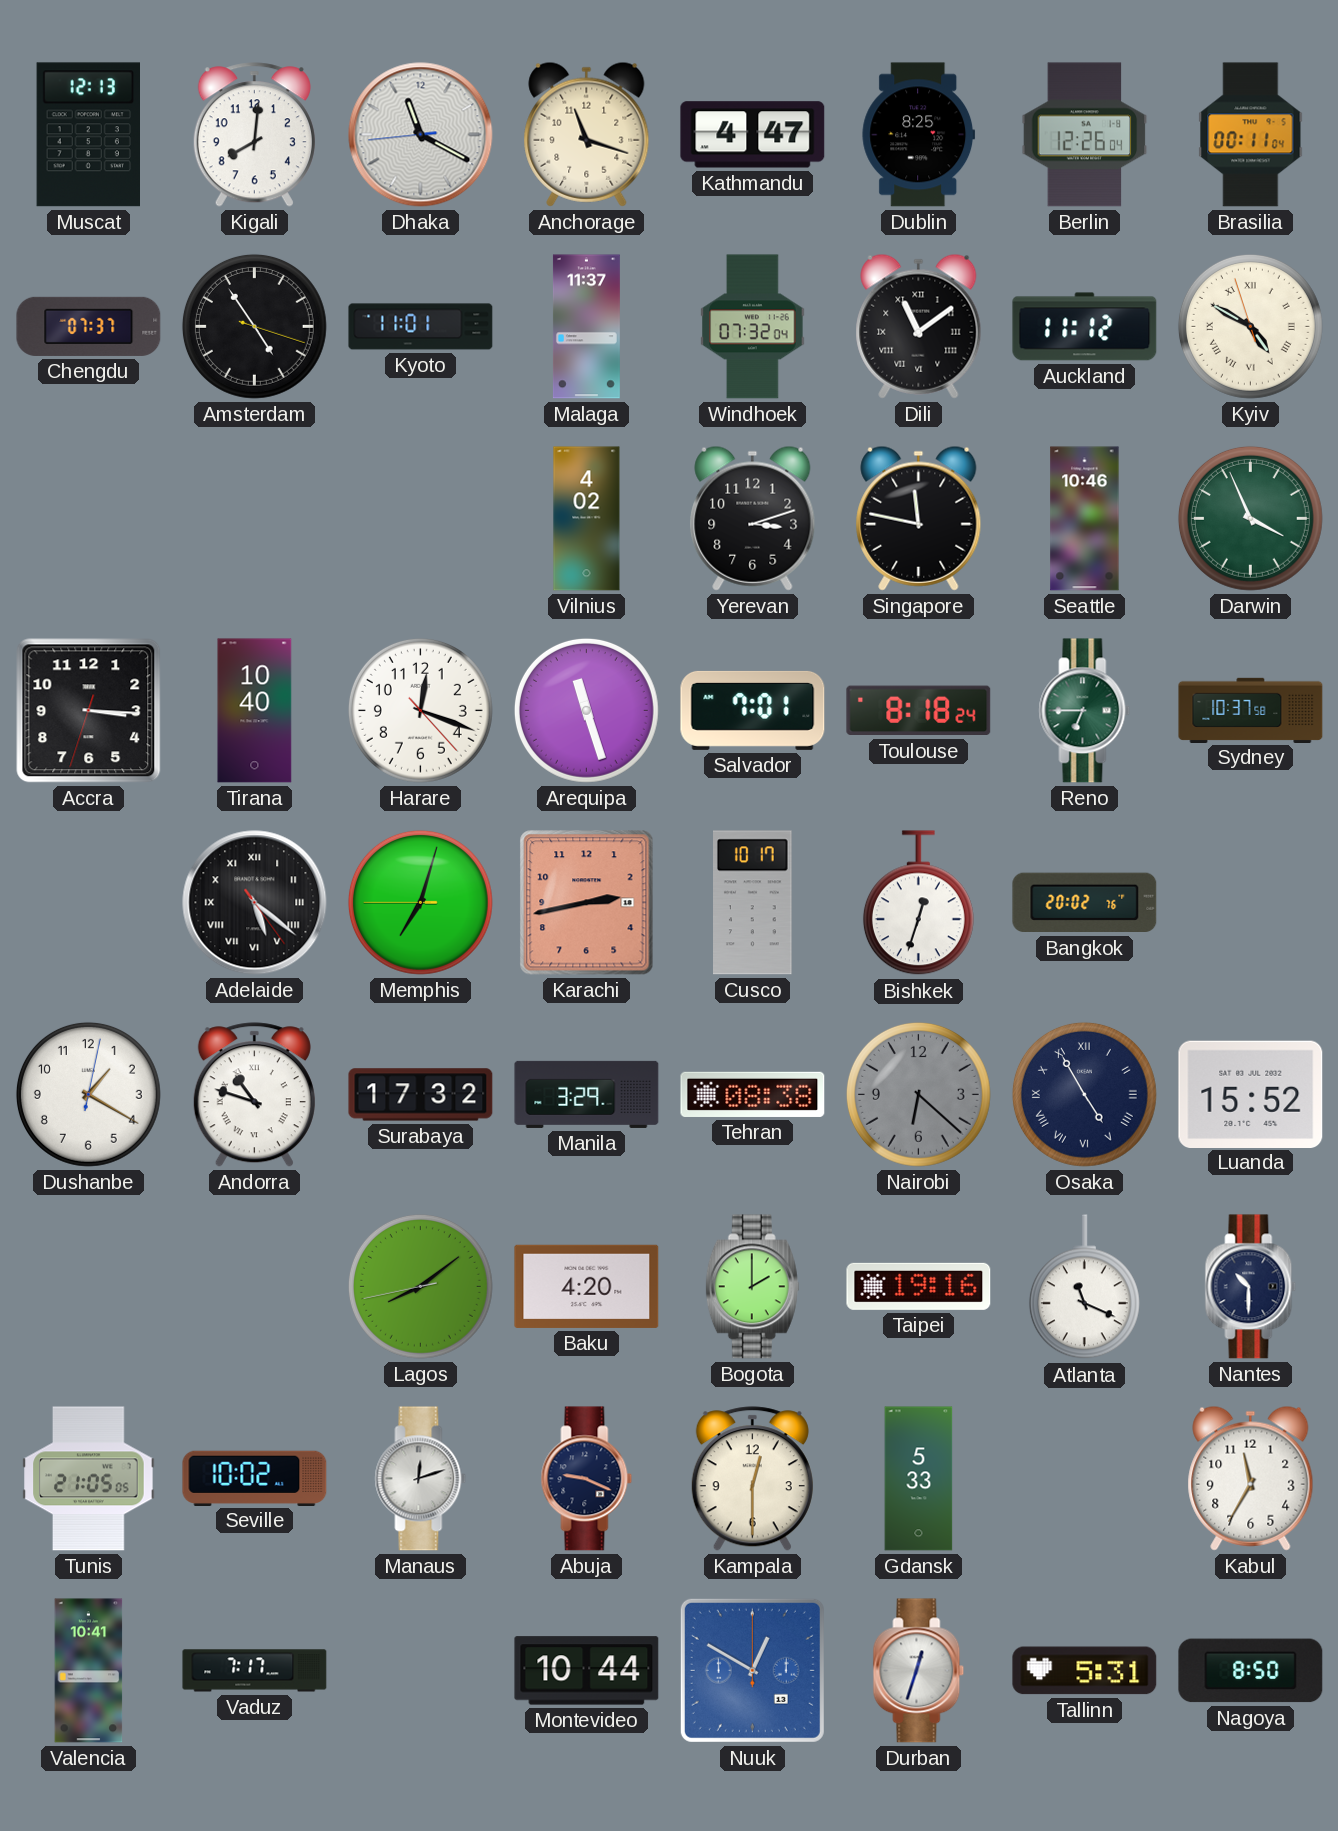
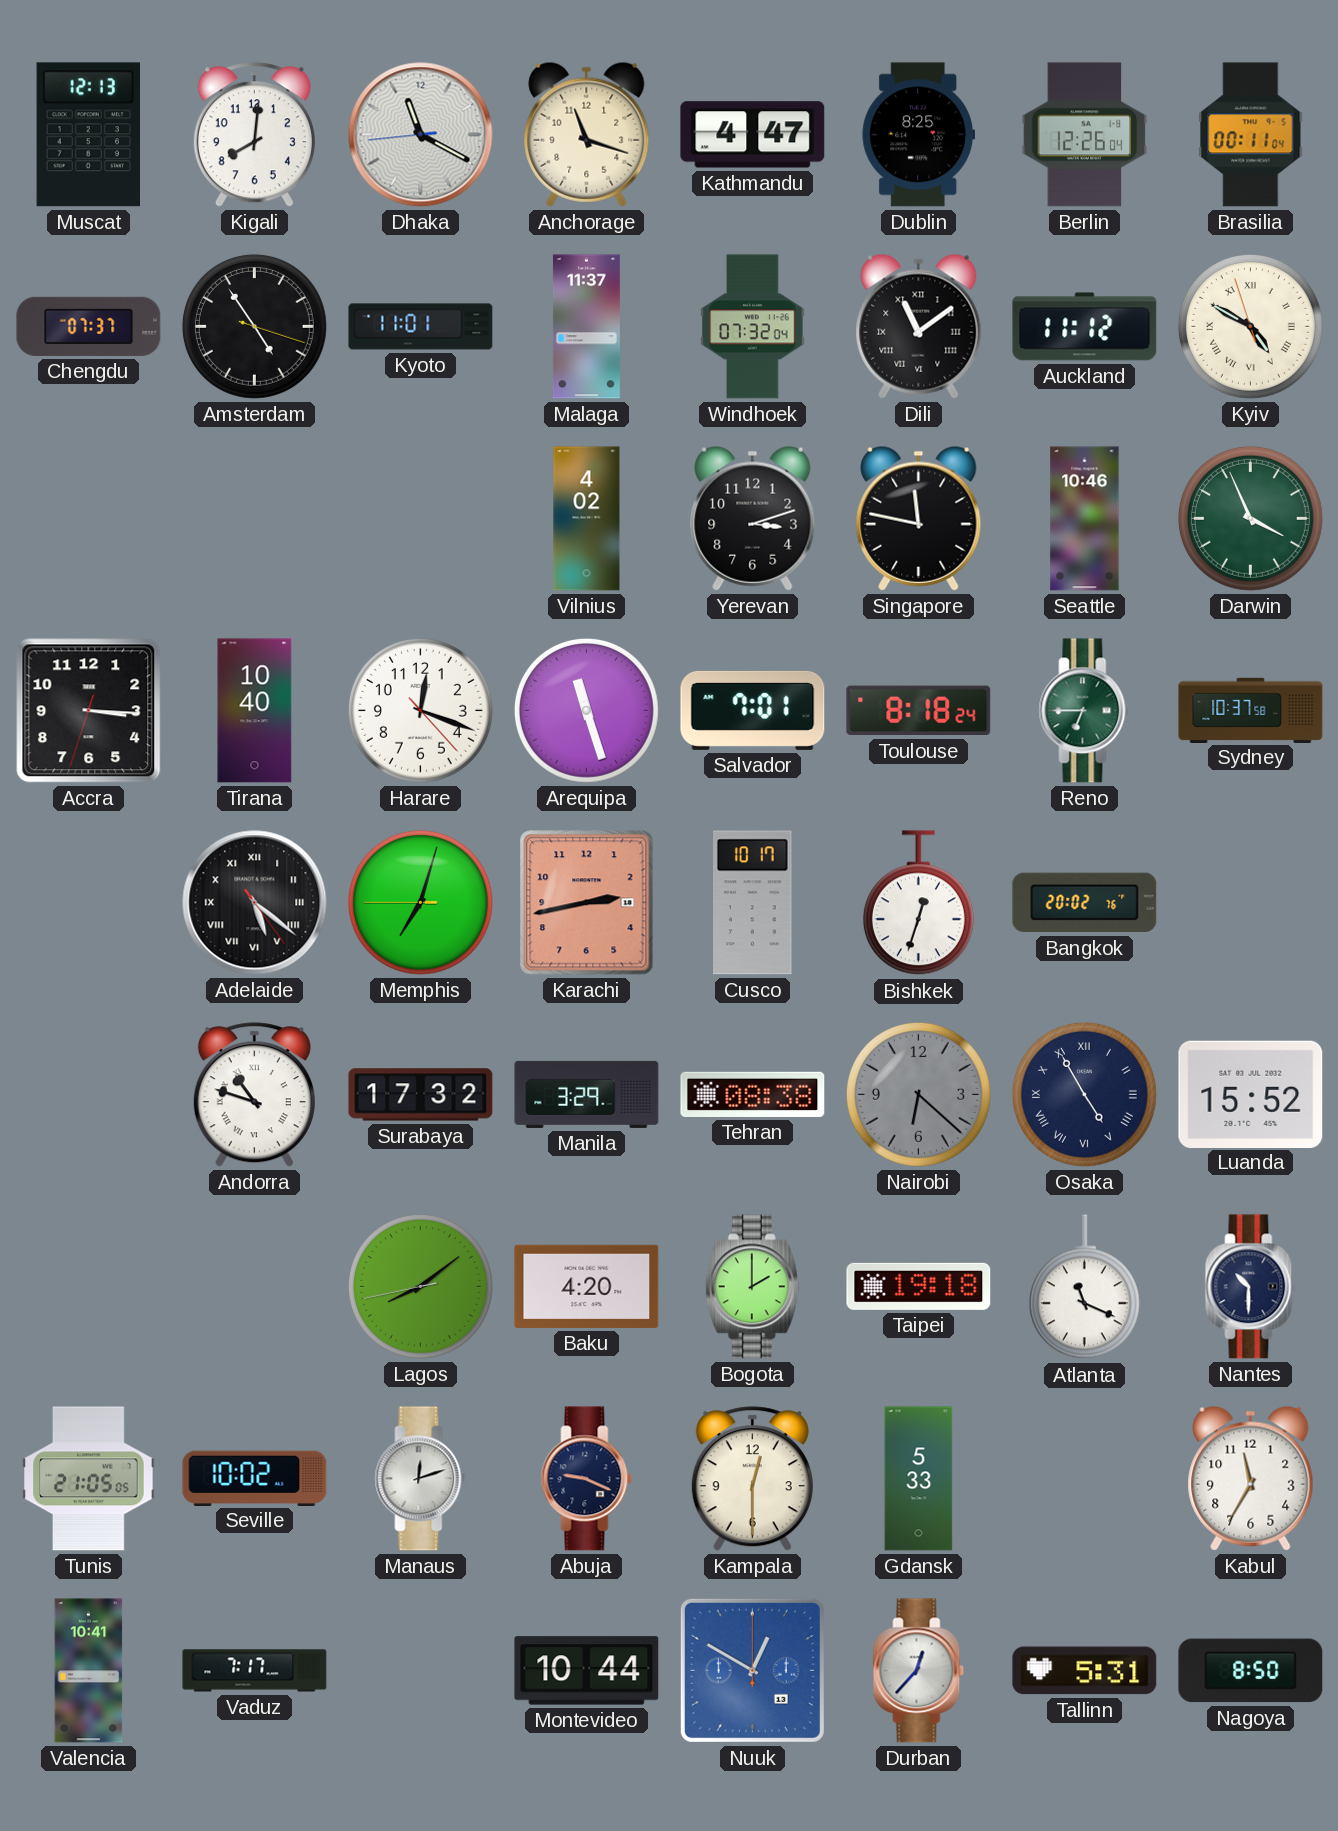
Dushanbe: 1:20 -> none
Taipei: 19:16 -> 19:18
Durban: 12:33 -> 12:37
